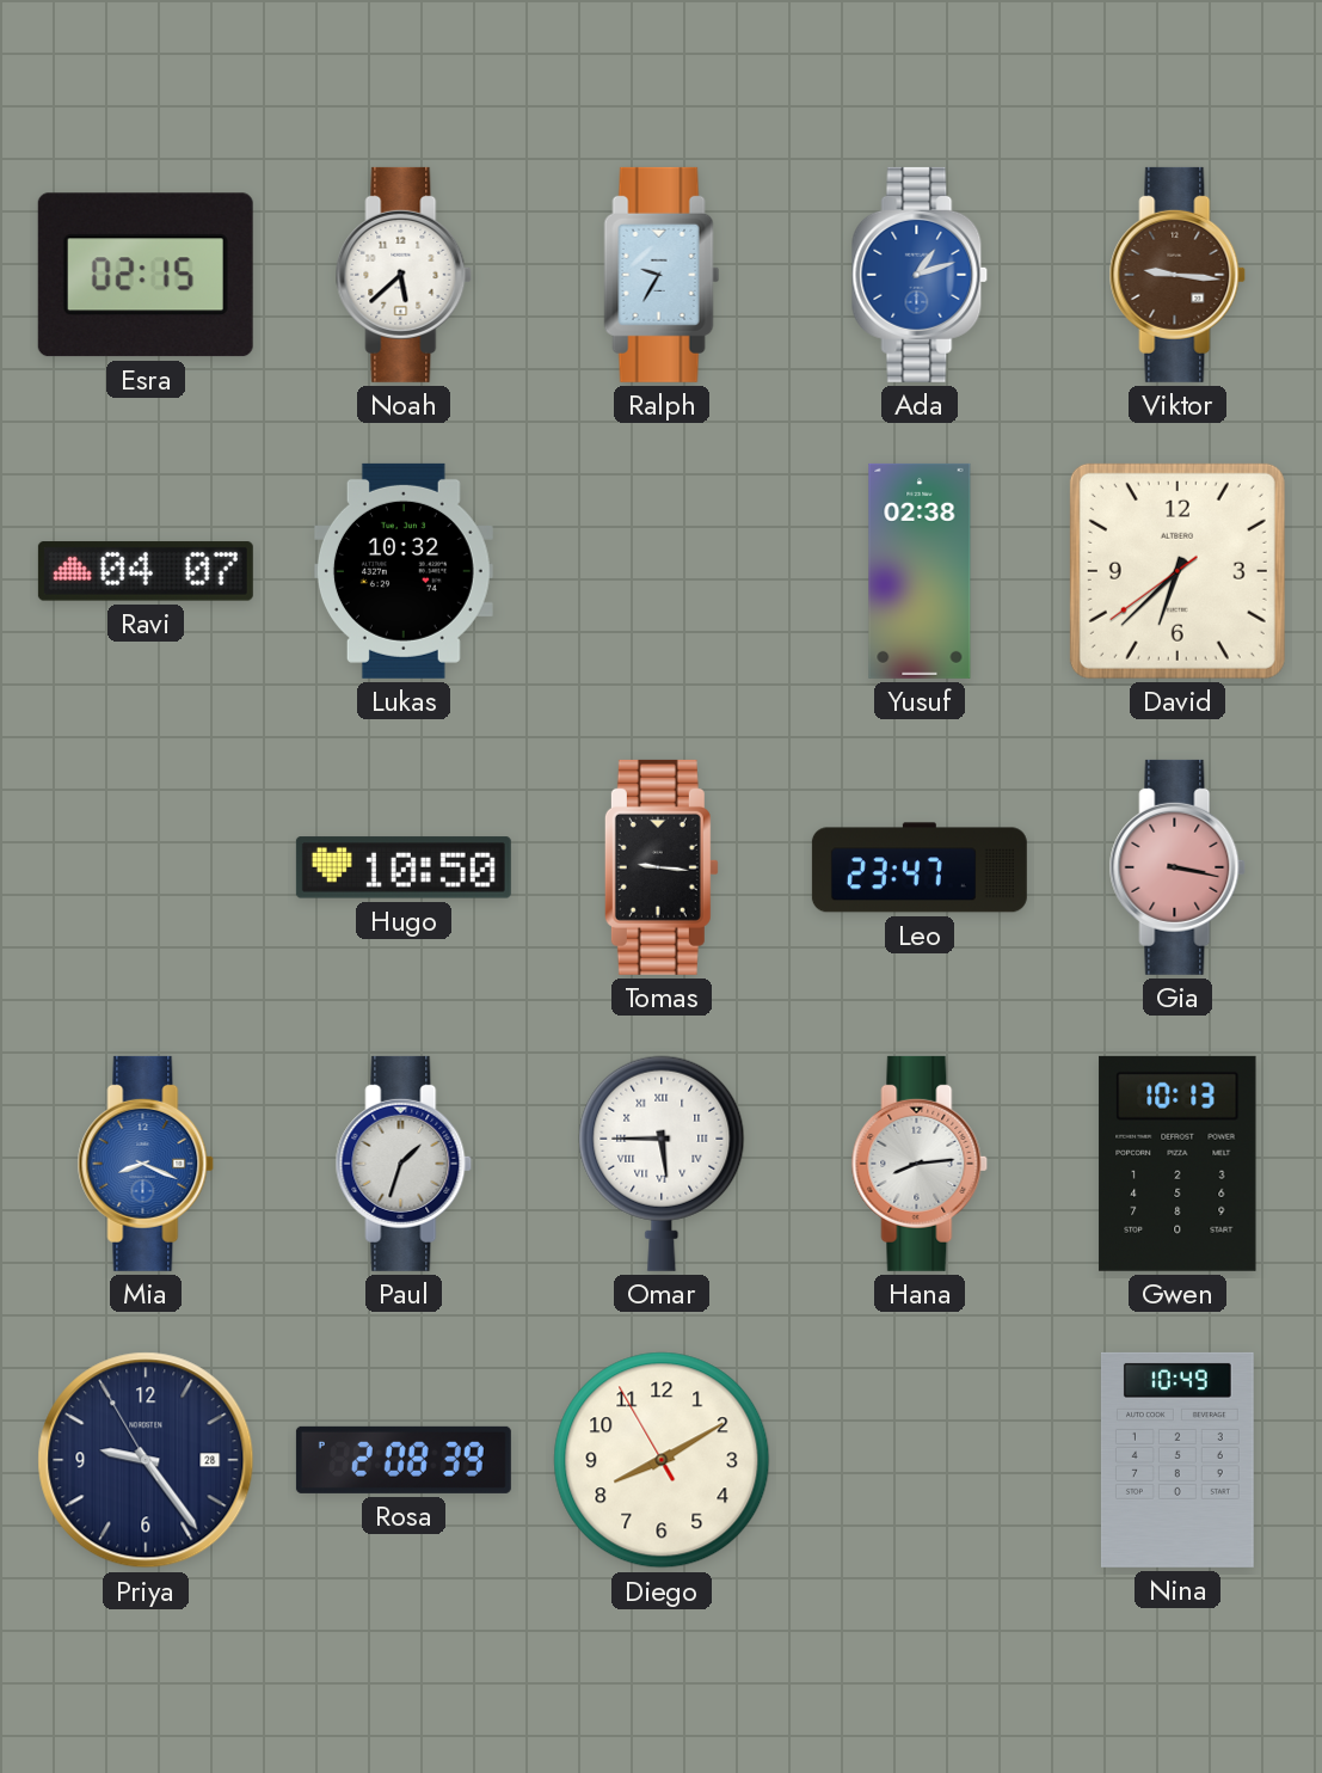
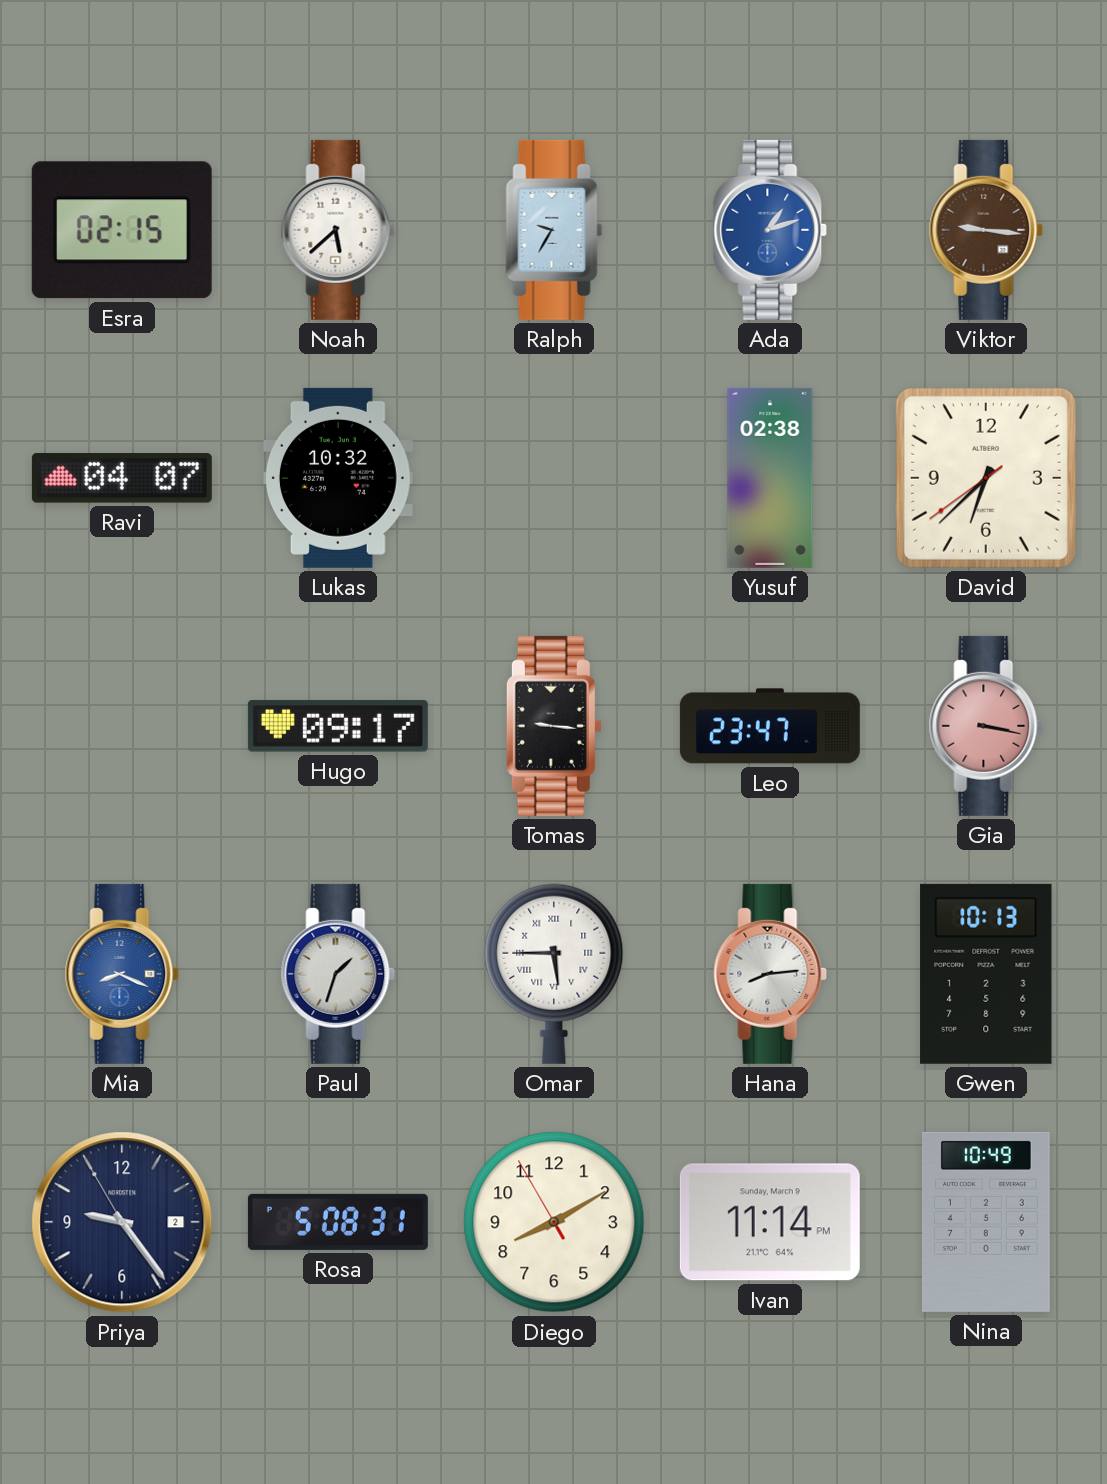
Hugo: 10:50 -> 09:17
Priya date: 28 -> 2
Rosa: 2:08 -> 5:08
Ivan: none -> 11:14
